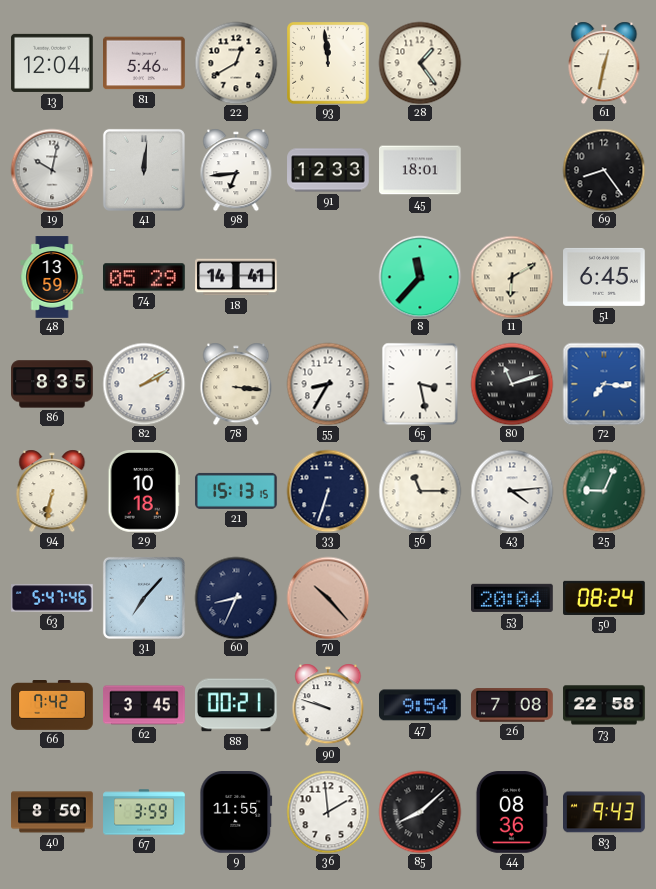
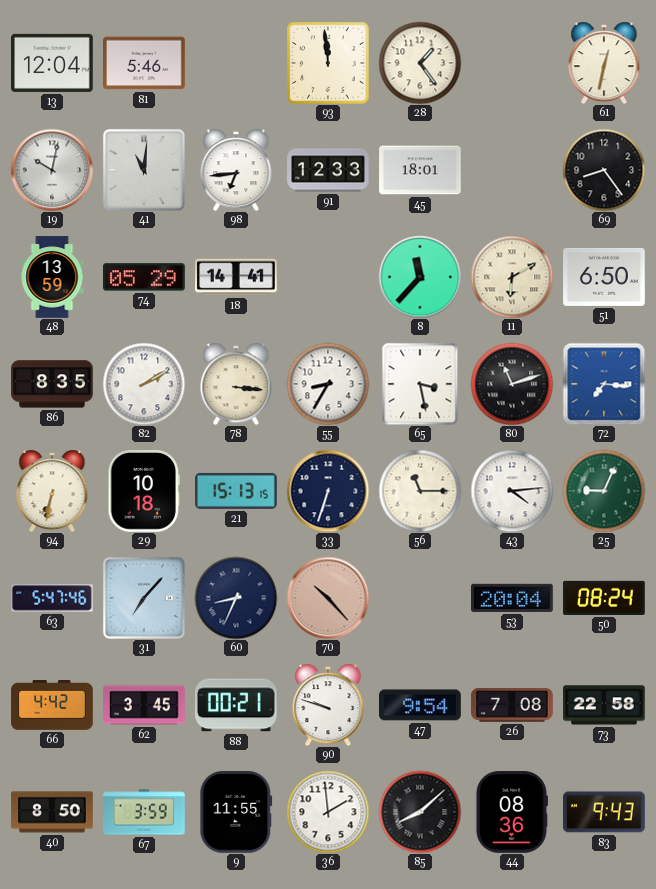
22: 12:40 -> none
41: 12:01 -> 11:01
51: 6:45 -> 6:50
66: 7:42 -> 4:42
